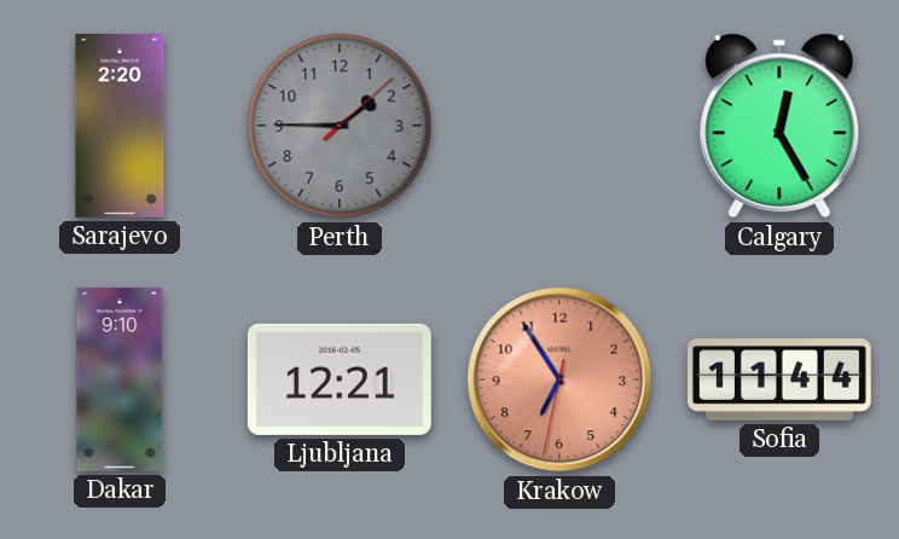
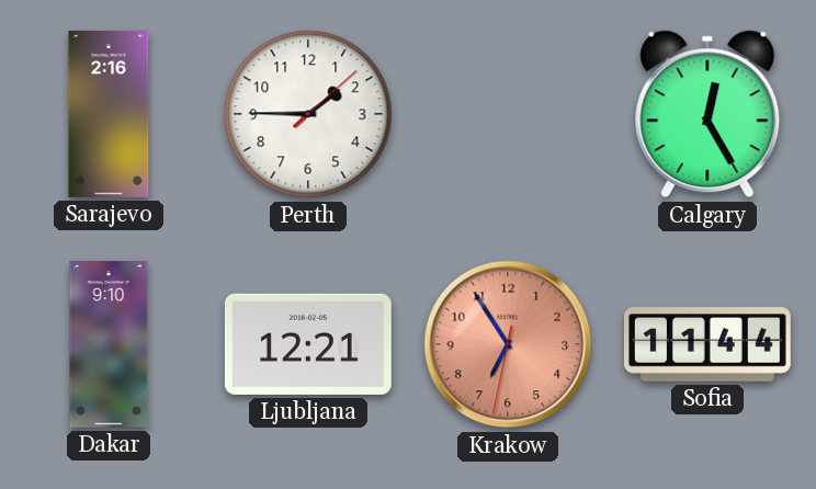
Sarajevo: 2:20 -> 2:16
Perth dial: grey -> white
